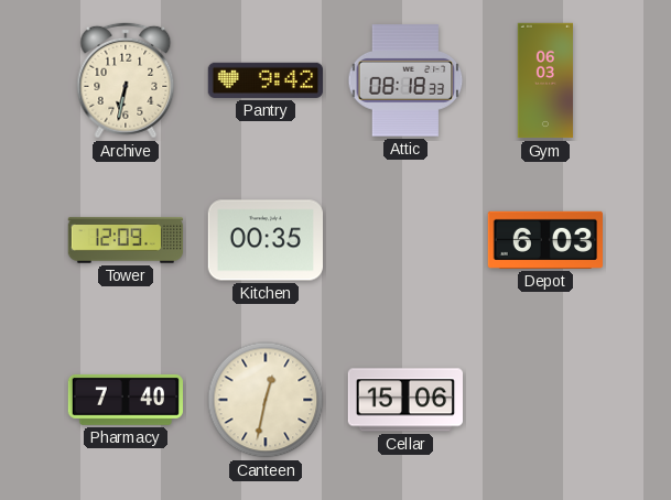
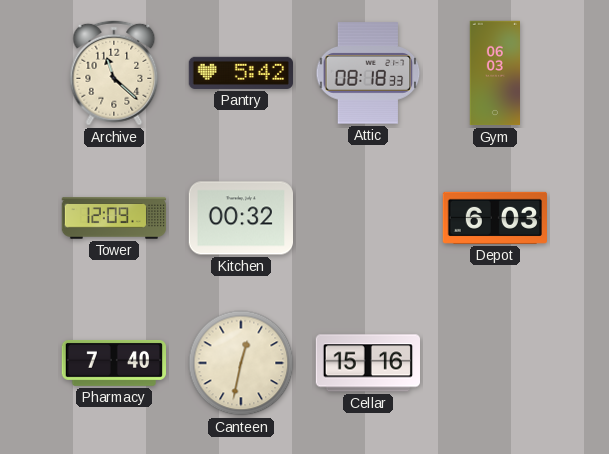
Archive: 6:32 -> 11:22
Pantry: 9:42 -> 5:42
Kitchen: 00:35 -> 00:32
Cellar: 15:06 -> 15:16
